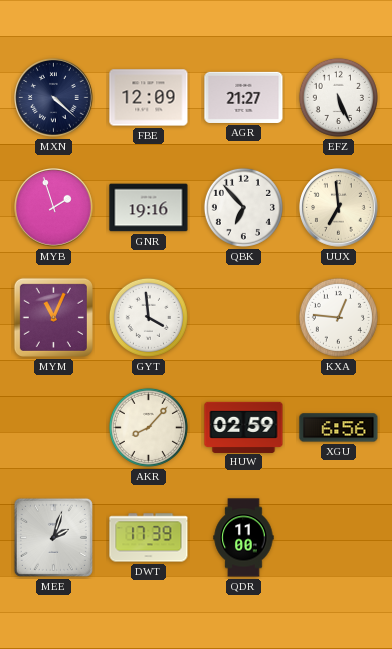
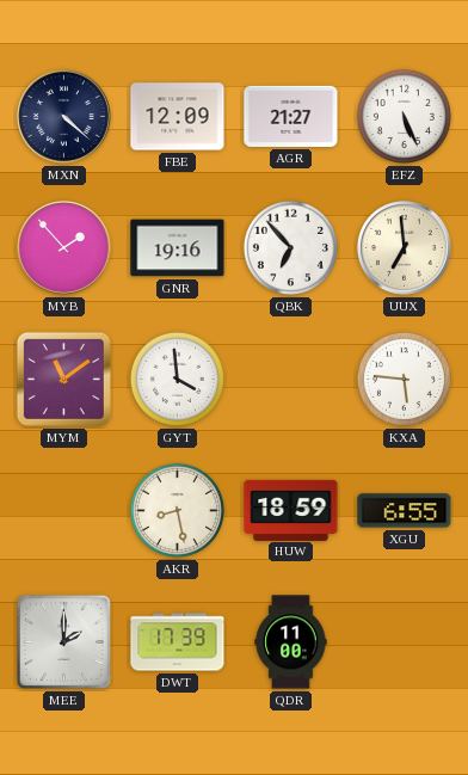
MYB: 1:57 -> 1:53
MYM: 11:04 -> 11:09
KXA: 12:46 -> 5:46
AKR: 8:07 -> 8:28
HUW: 02:59 -> 18:59
XGU: 6:56 -> 6:55
MEE: 2:03 -> 2:00
